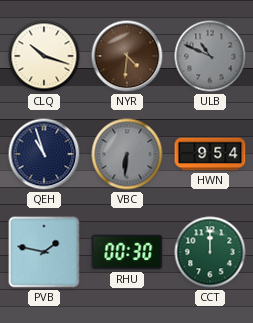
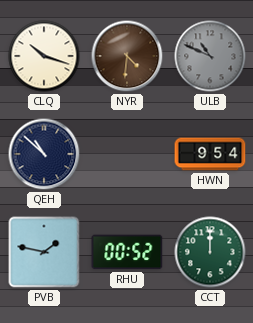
QEH: 10:57 -> 10:52
VBC: 6:31 -> none
RHU: 00:30 -> 00:52
